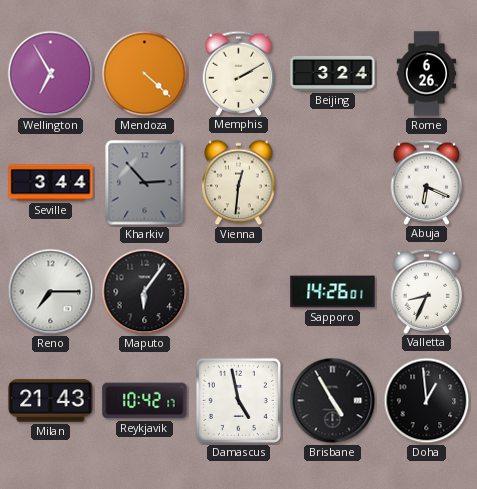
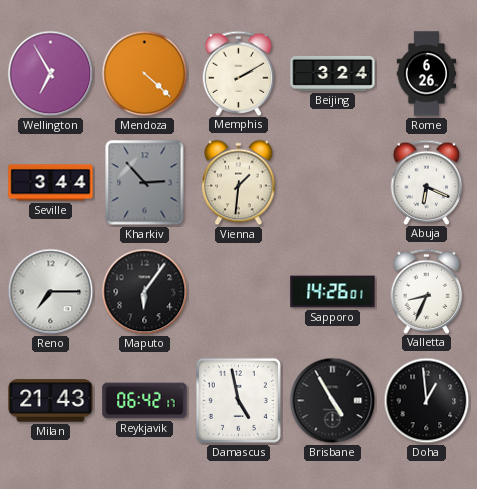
Vienna: 12:31 -> 1:31
Reykjavik: 10:42 -> 06:42
